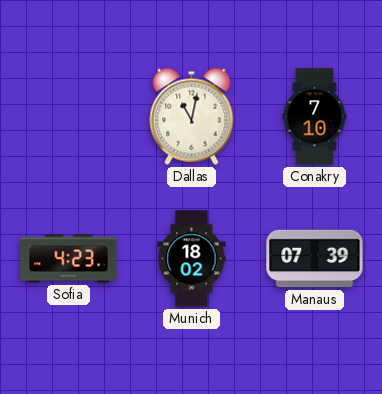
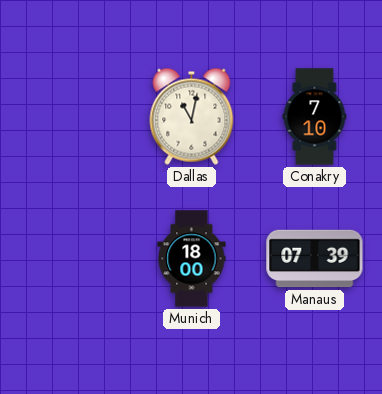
Sofia: 4:23 -> none
Munich: 18:02 -> 18:00
